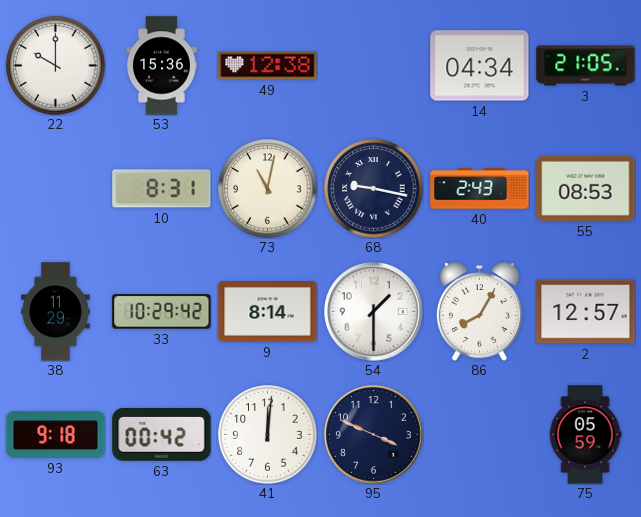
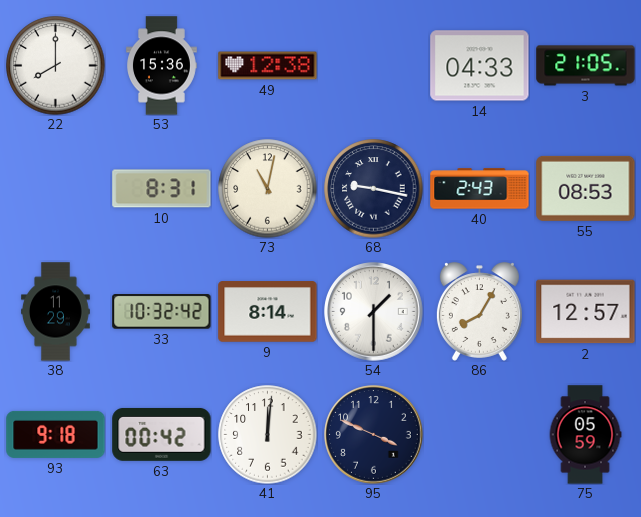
22: 10:00 -> 8:00
14: 04:34 -> 04:33
33: 10:29 -> 10:32
